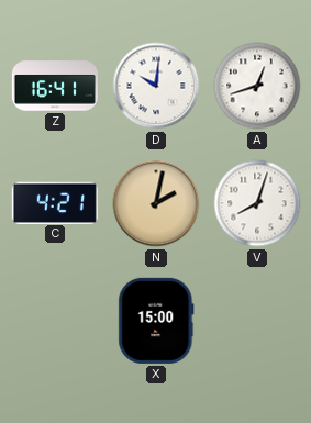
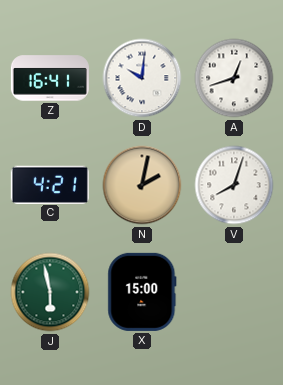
J: none -> 5:58
